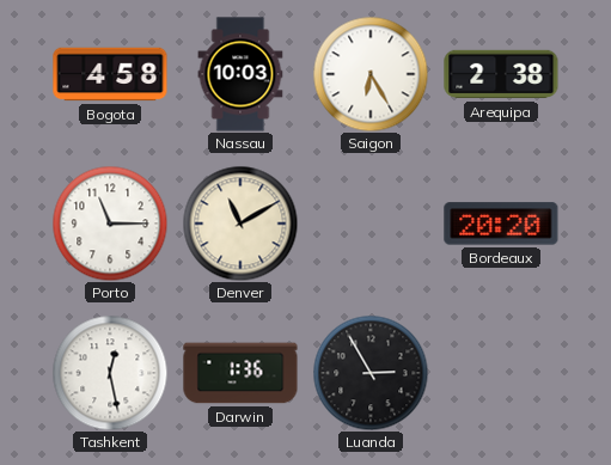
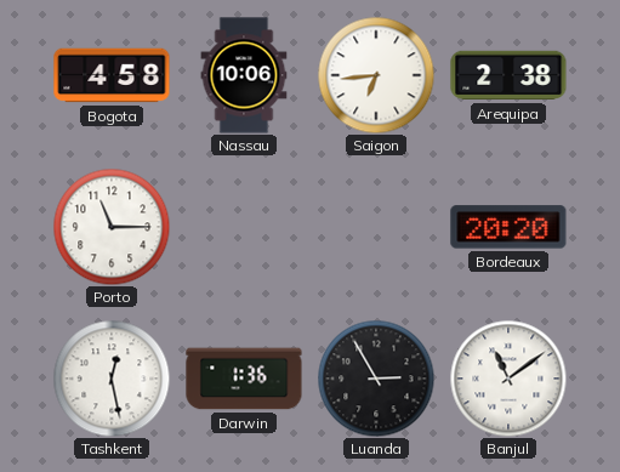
Nassau: 10:03 -> 10:06
Saigon: 6:25 -> 6:44
Denver: 11:10 -> none
Banjul: none -> 11:09
